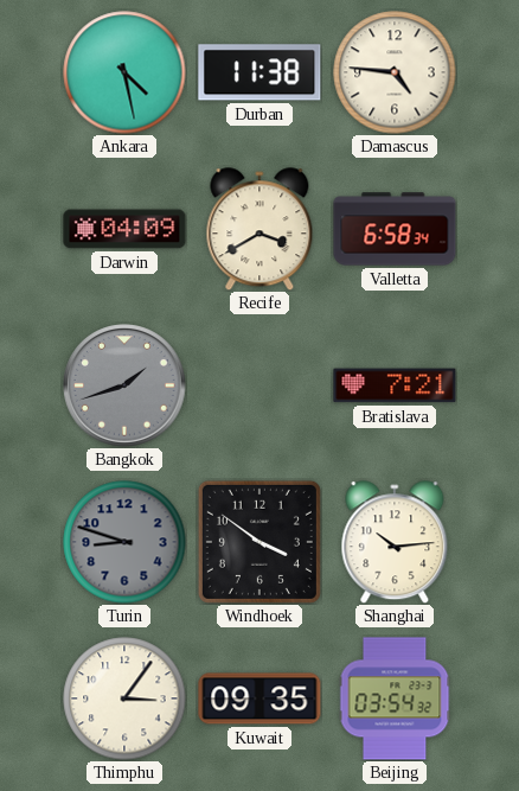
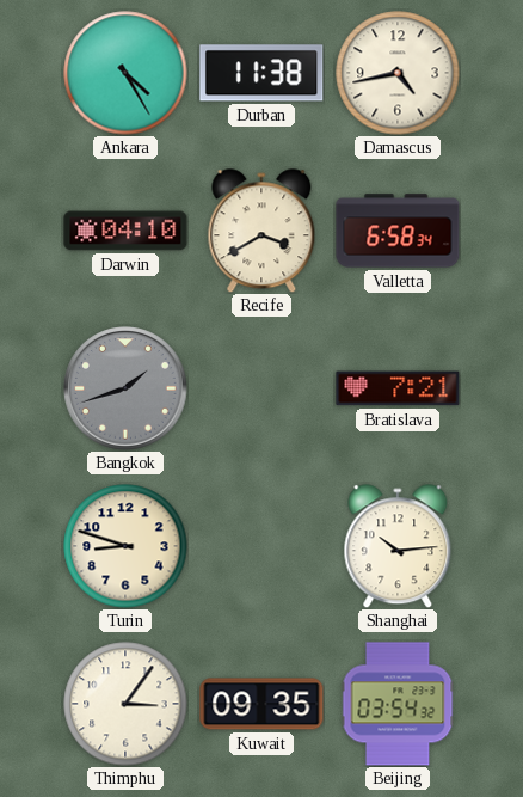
Ankara: 4:28 -> 4:25
Damascus: 4:46 -> 4:43
Darwin: 04:09 -> 04:10
Turin dial: grey -> cream
Windhoek: 3:51 -> none
